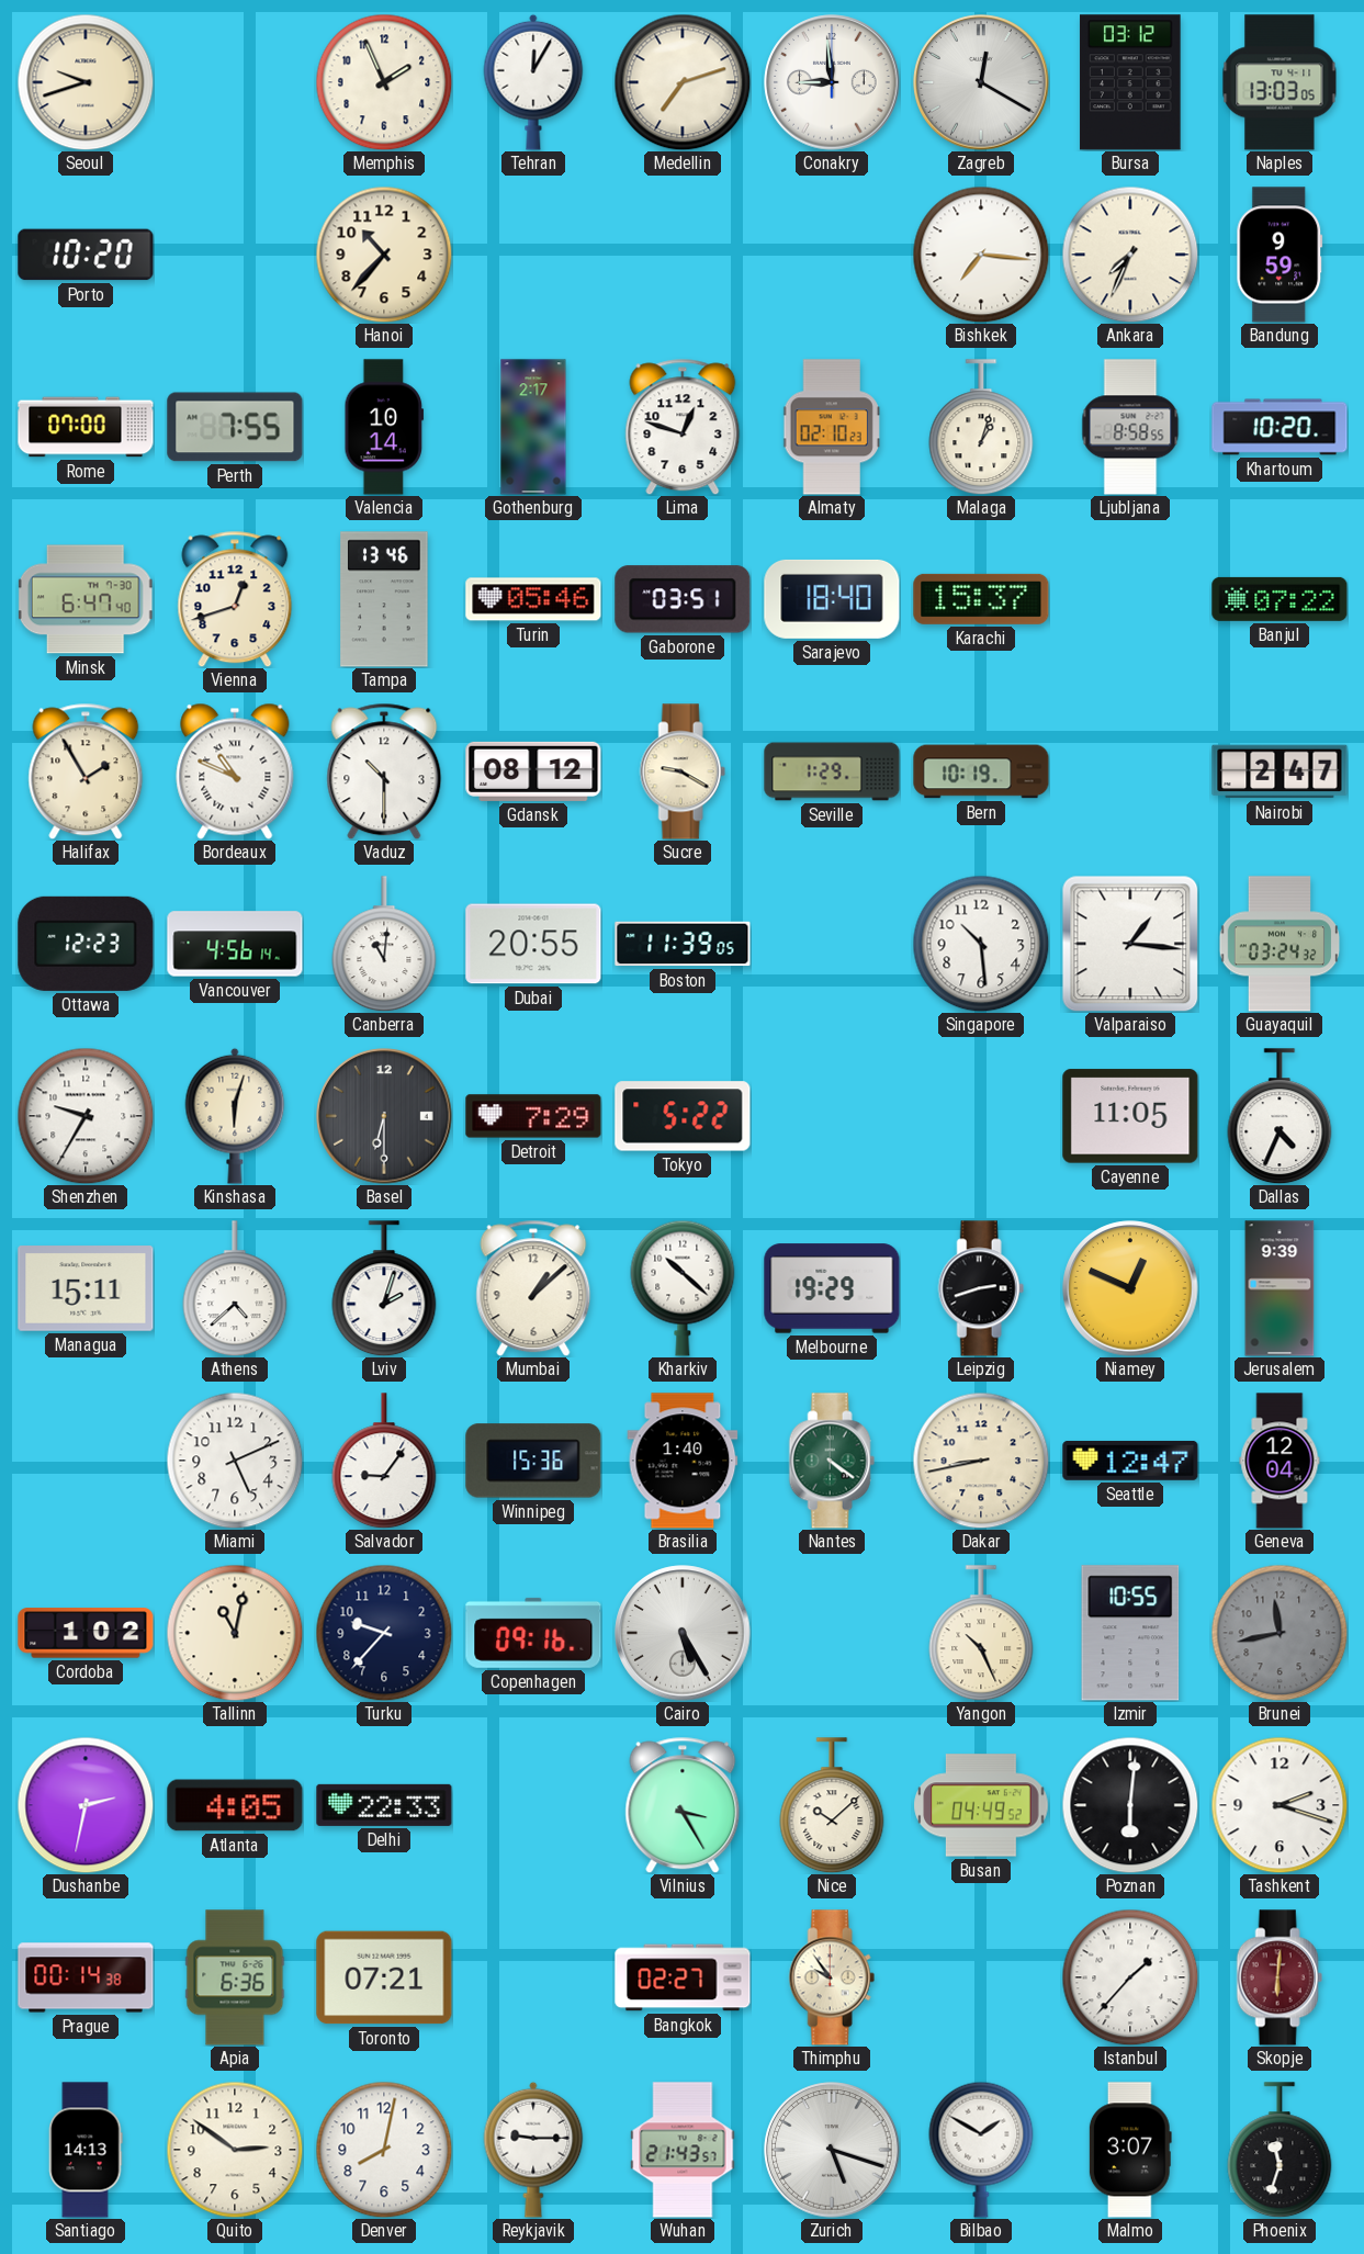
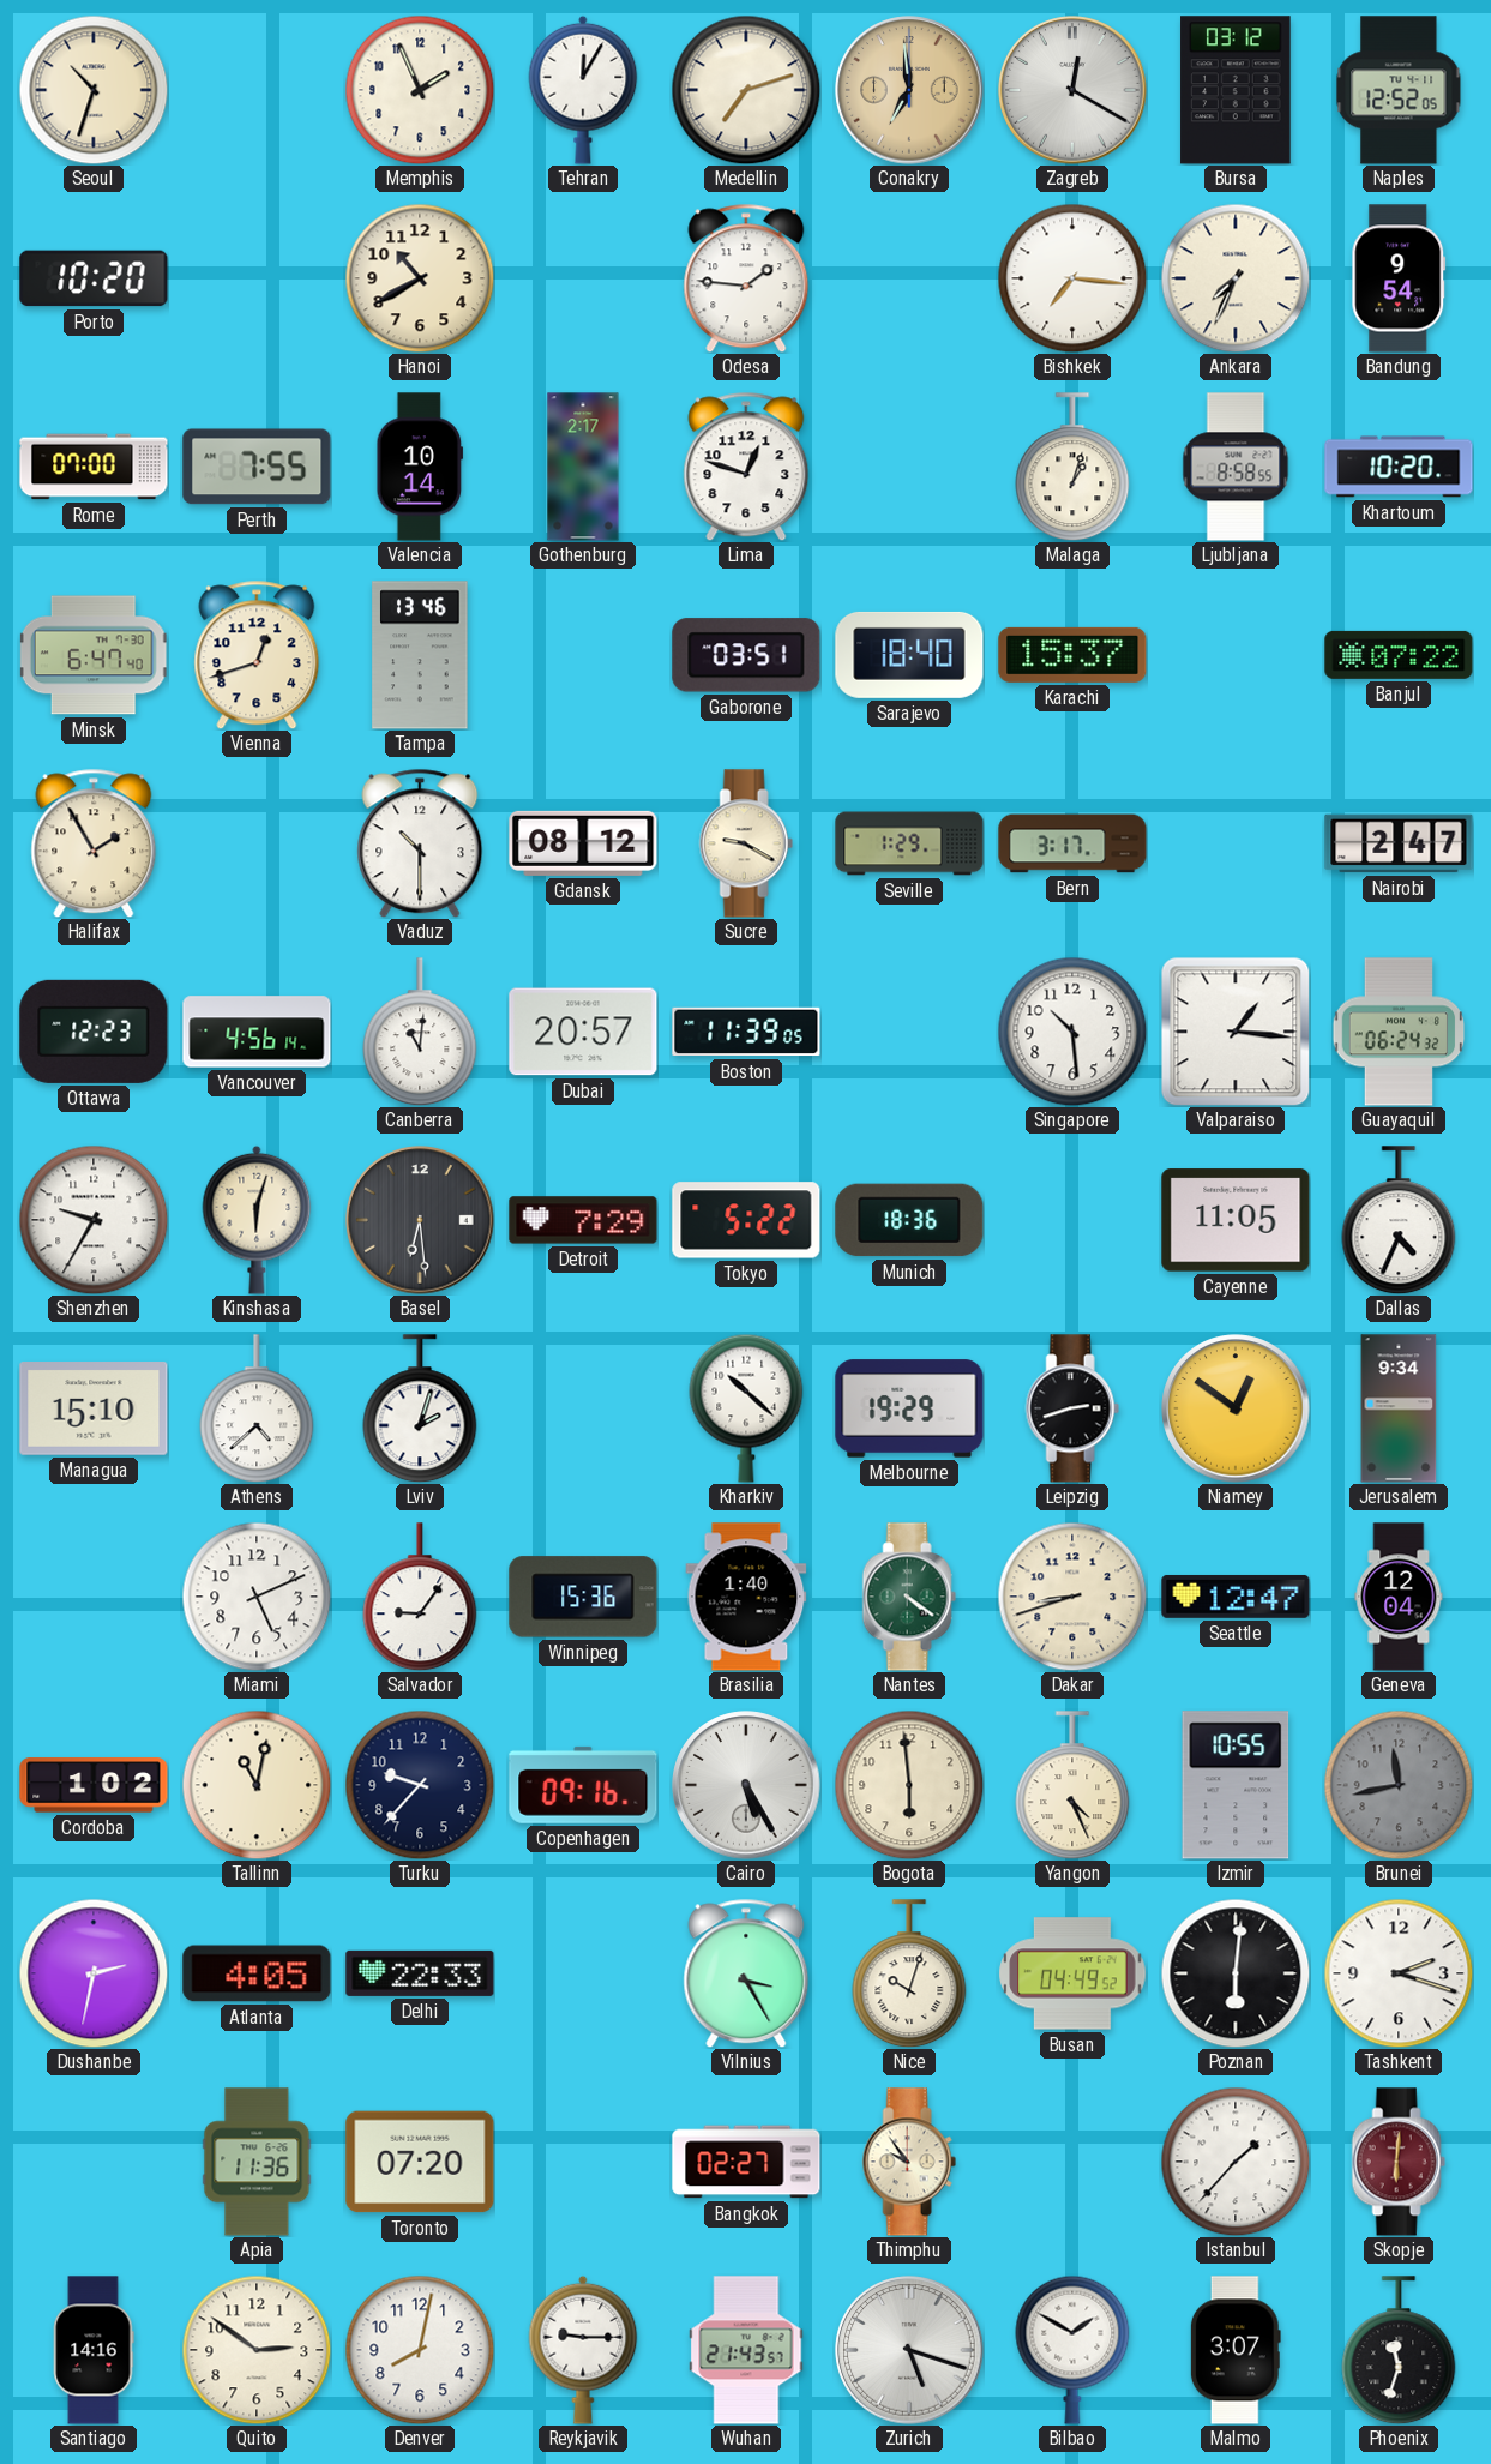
Seoul: 9:42 -> 10:33
Conakry: 8:59 -> 6:59
Conakry dial: white -> champagne
Naples: 13:03 -> 12:52
Hanoi: 10:37 -> 10:40
Odesa: none -> 1:46
Bandung: 9:59 -> 9:54
Almaty: 02:10 -> none
Turin: 05:46 -> none
Bordeaux: 10:49 -> none
Bern: 10:19 -> 3:17
Dubai: 20:55 -> 20:57
Guayaquil: 03:24 -> 06:24
Basel: 6:30 -> 6:29
Munich: none -> 18:36
Managua: 15:11 -> 15:10
Mumbai: 1:08 -> none
Niamey: 12:49 -> 12:51
Jerusalem: 9:39 -> 9:34
Dakar: 8:43 -> 8:42
Bogota: none -> 5:59
Yangon: 10:26 -> 4:26
Nice: 10:08 -> 10:03
Prague: 00:14 -> none
Apia: 6:36 -> 11:36
Toronto: 07:21 -> 07:20
Santiago: 14:13 -> 14:16
